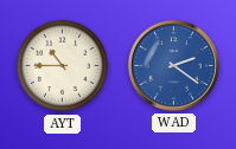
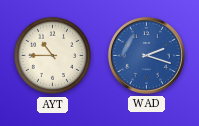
WAD: 2:21 -> 2:18
